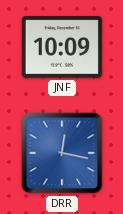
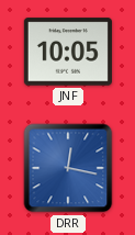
JNF: 10:09 -> 10:05
